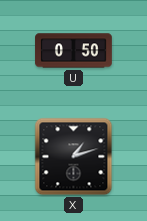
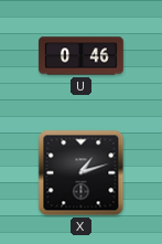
U: 0:50 -> 0:46
